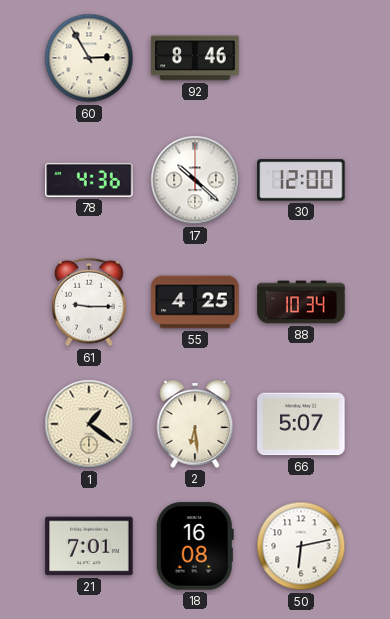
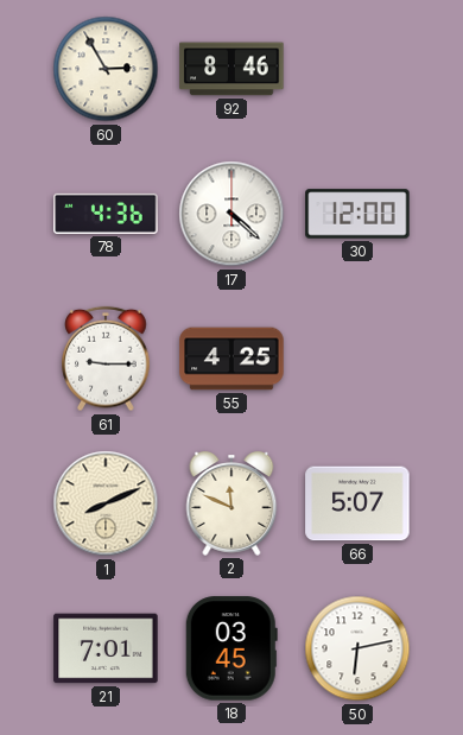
17: 10:22 -> 4:22
88: 10:34 -> none
1: 1:21 -> 8:11
2: 6:29 -> 11:49
18: 16:08 -> 03:45
